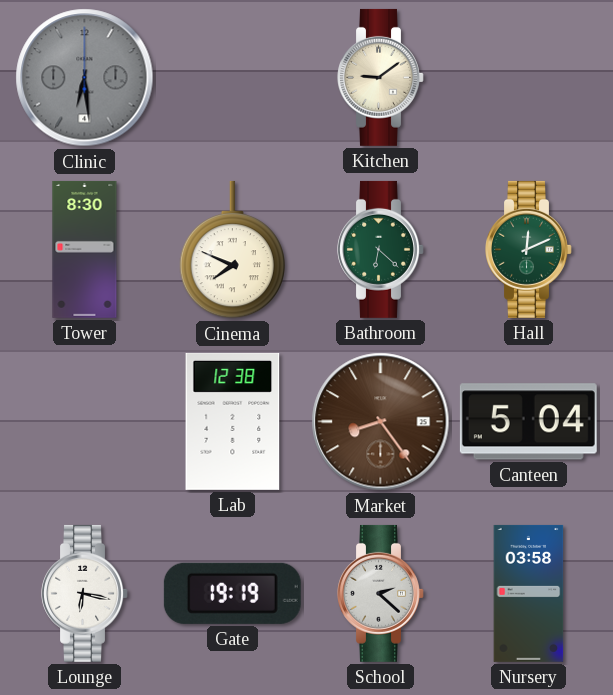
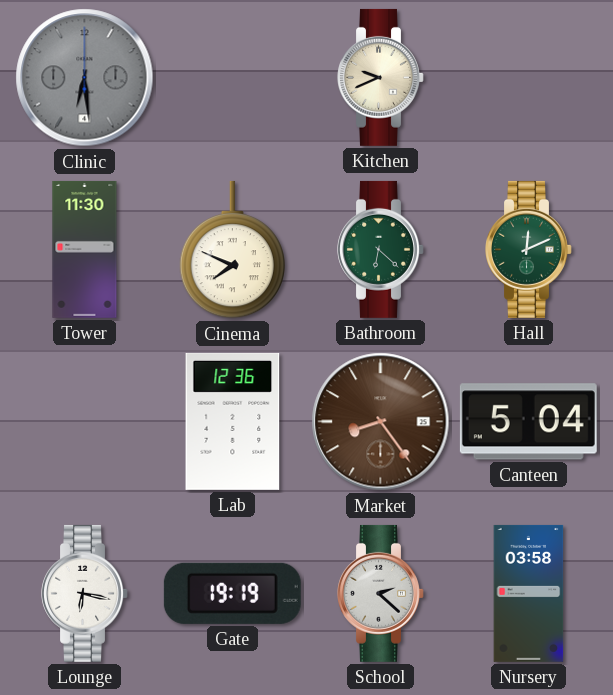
Kitchen: 9:09 -> 9:41
Tower: 8:30 -> 11:30
Lab: 12:38 -> 12:36
